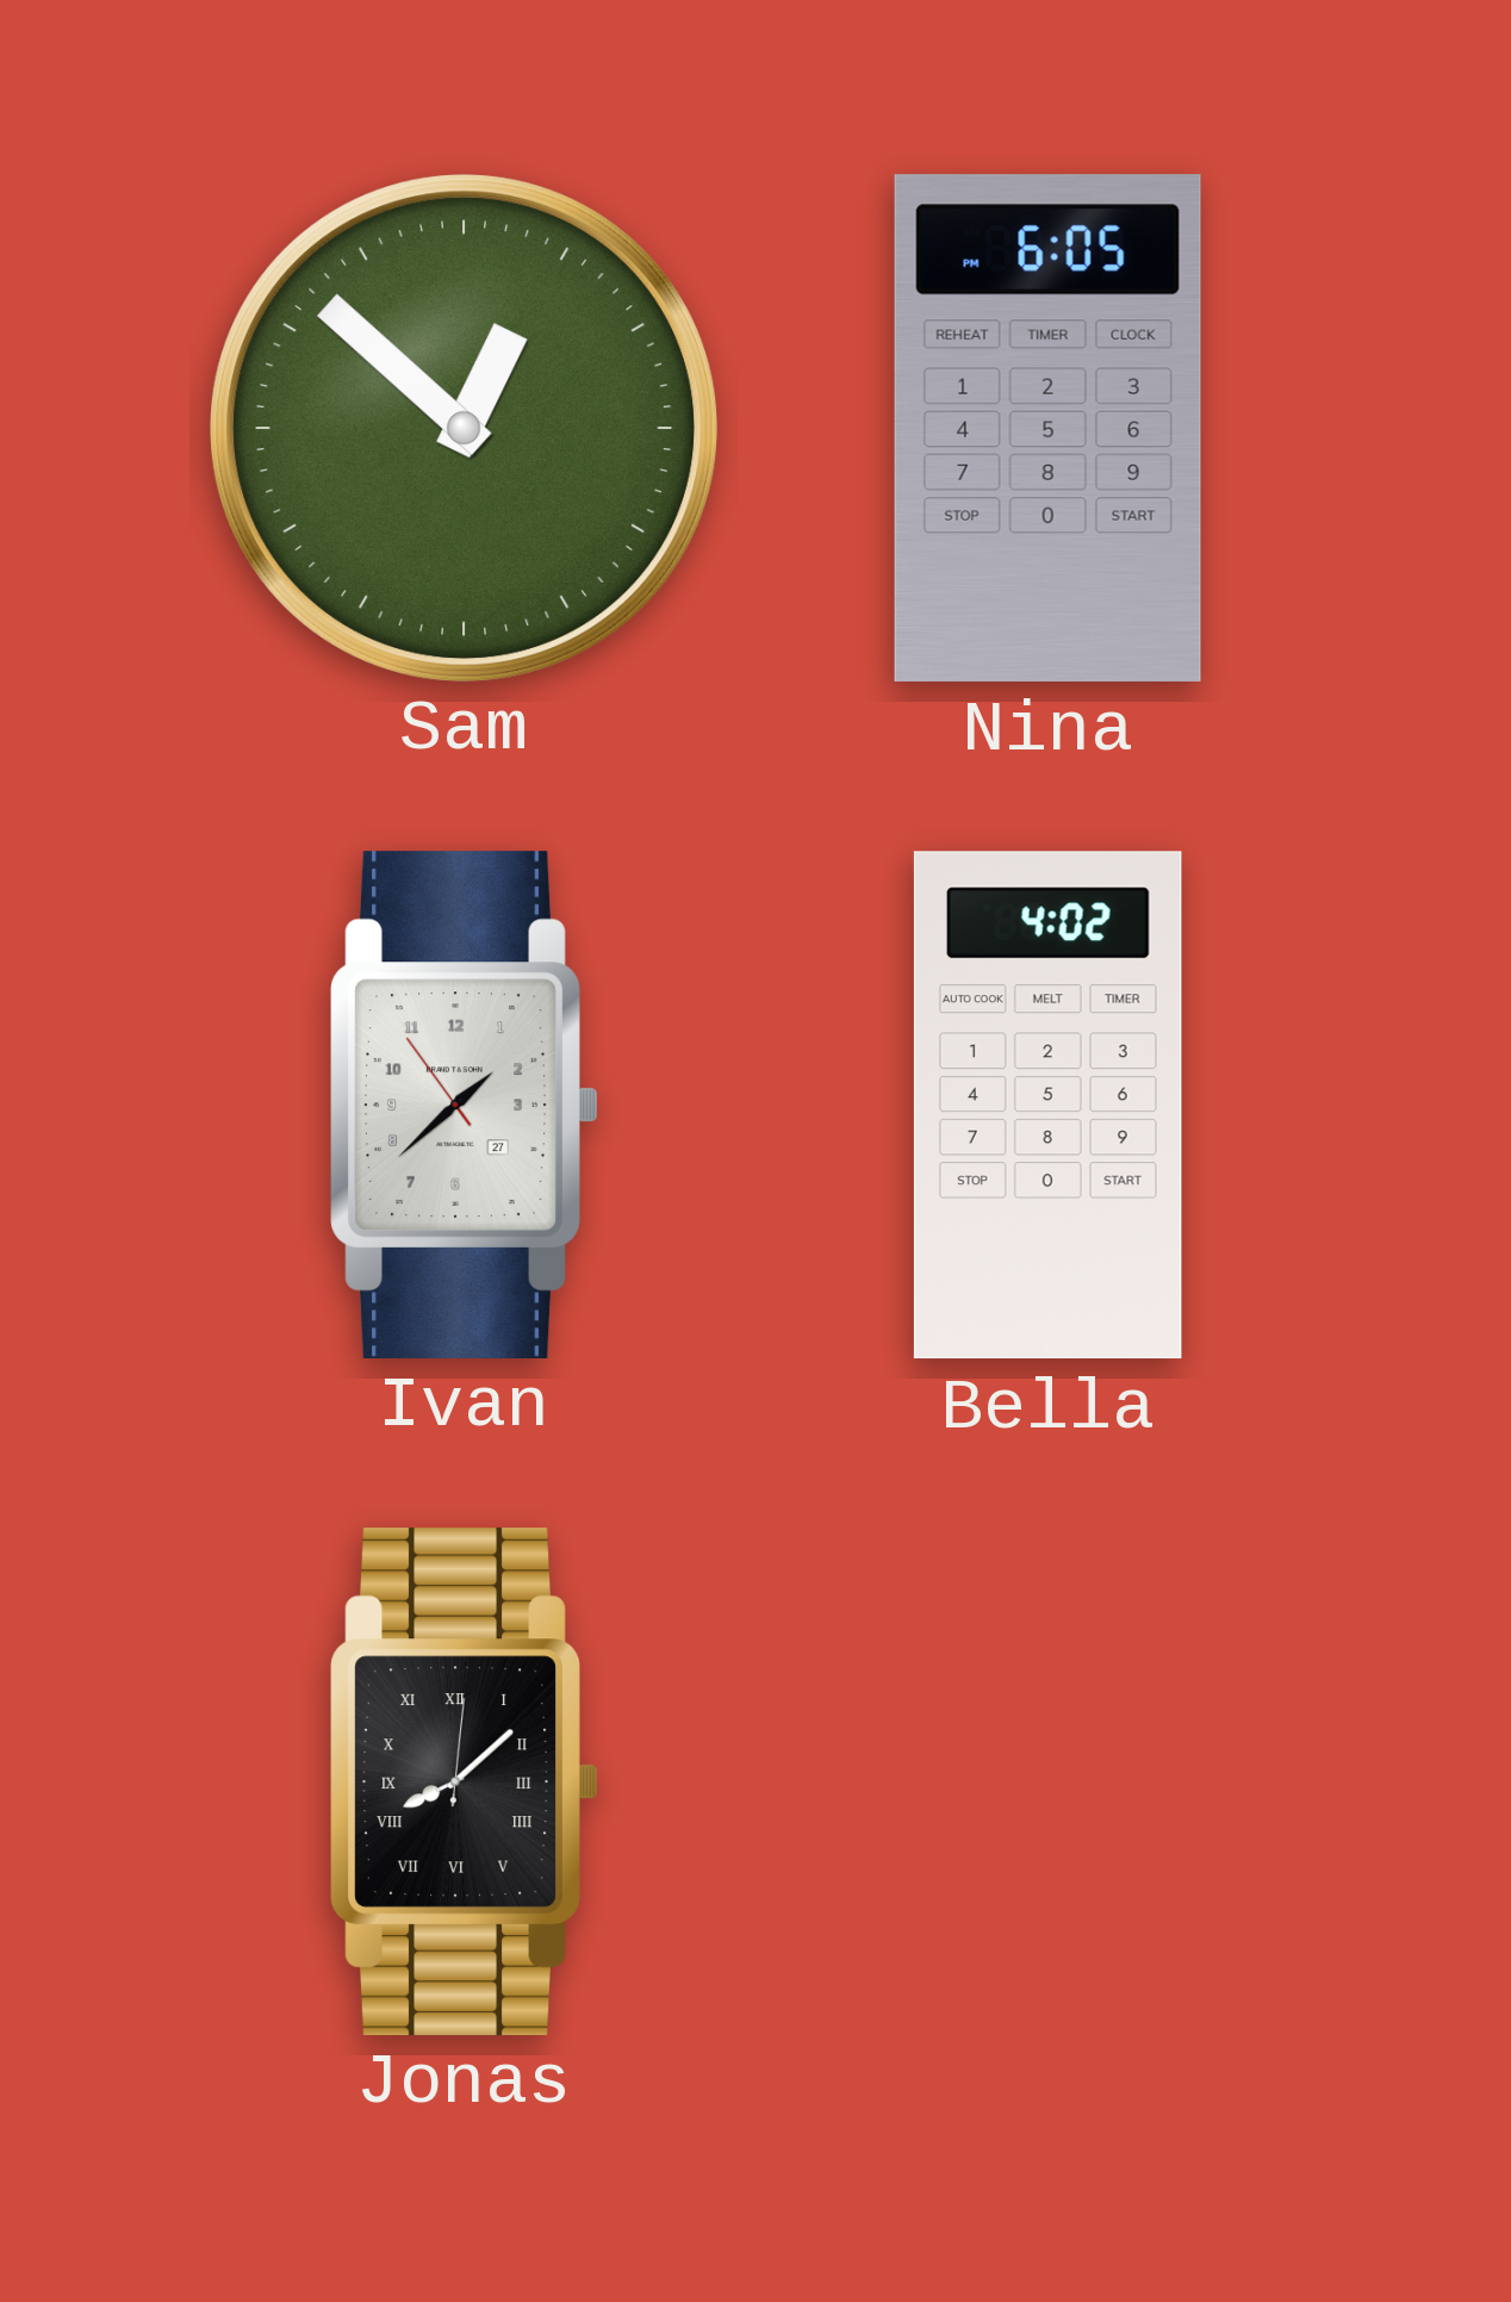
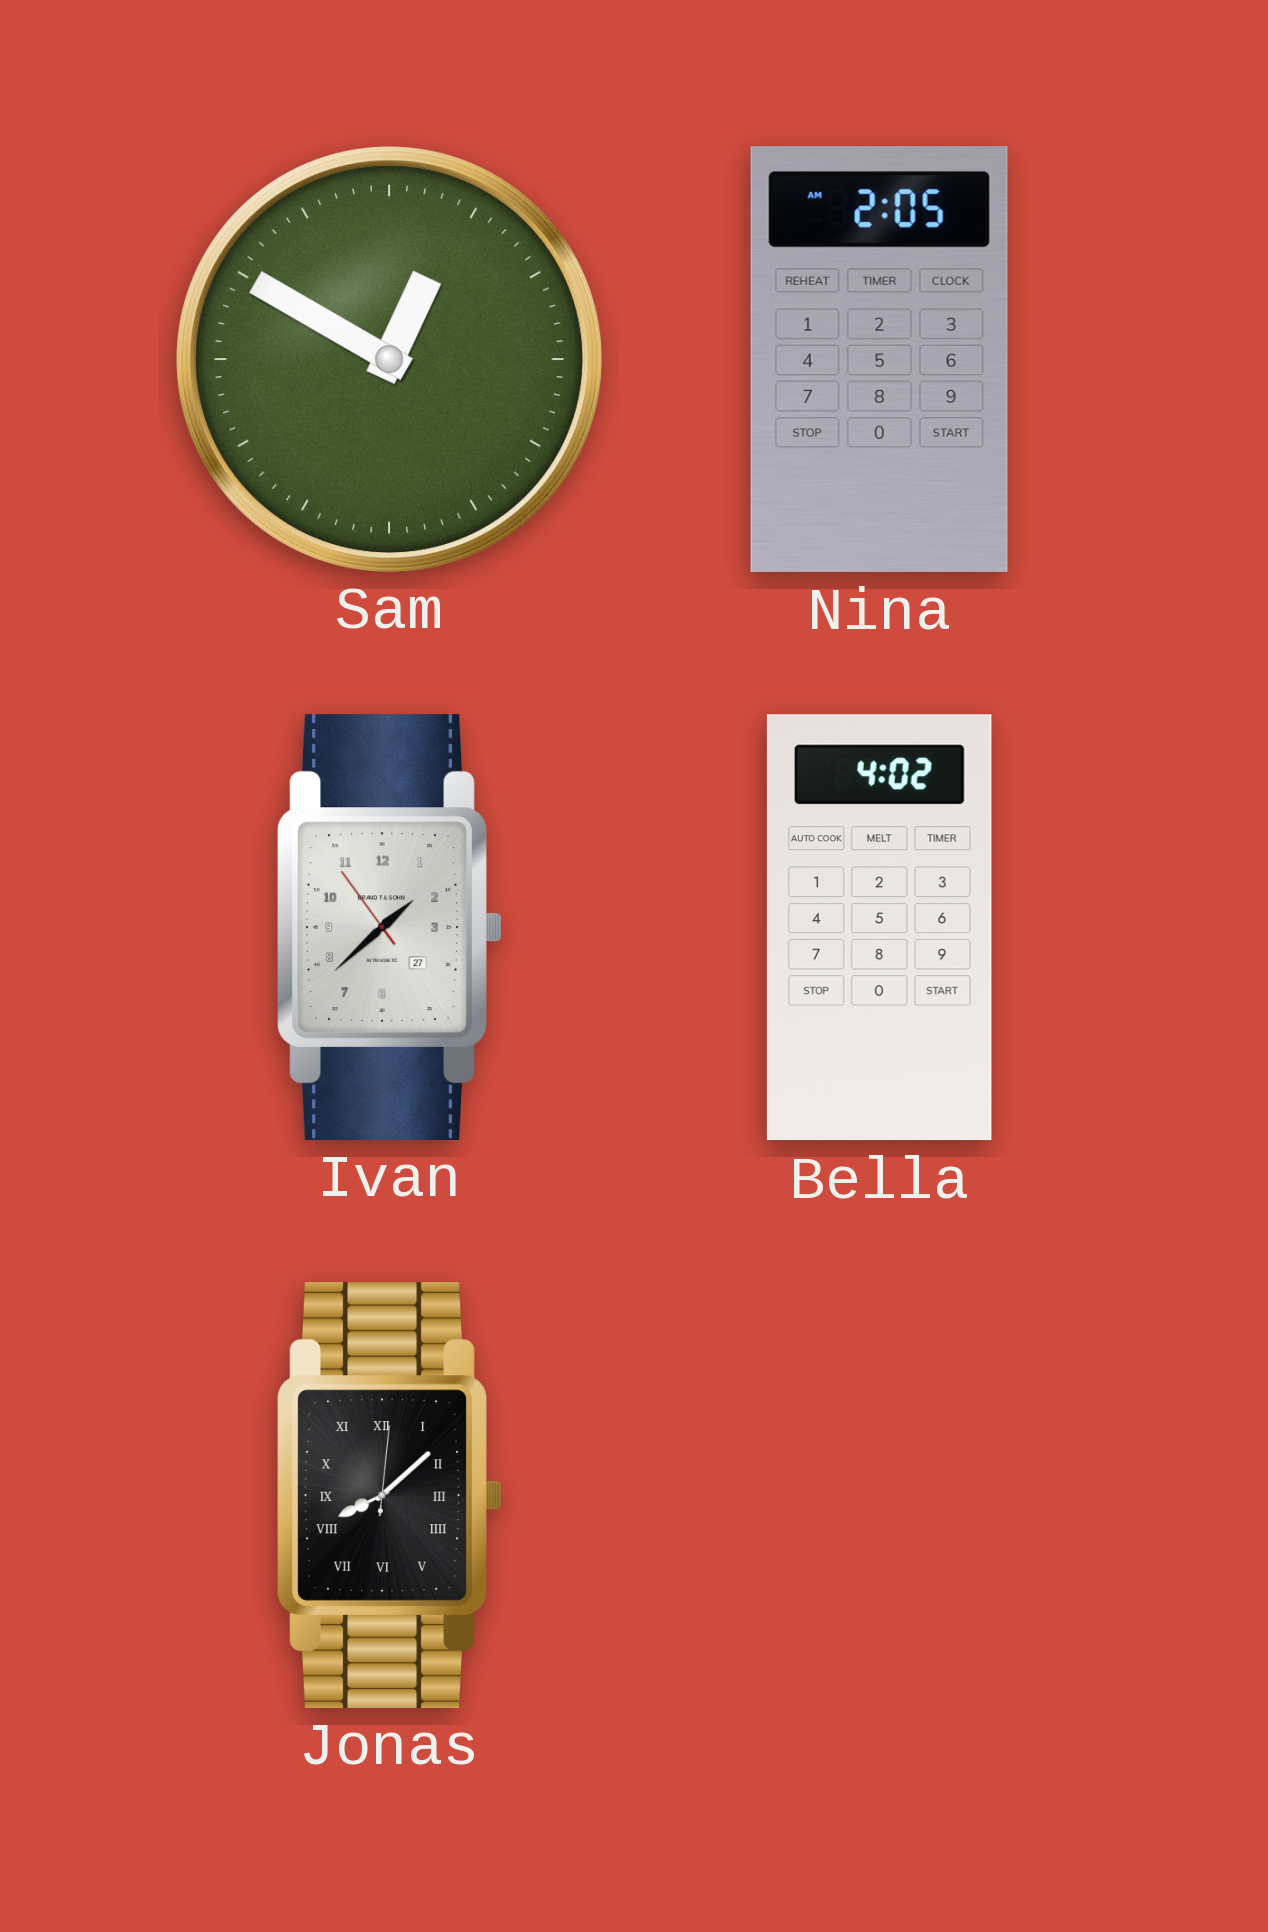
Sam: 12:52 -> 12:50
Nina: 6:05 -> 2:05
